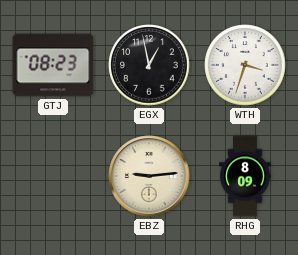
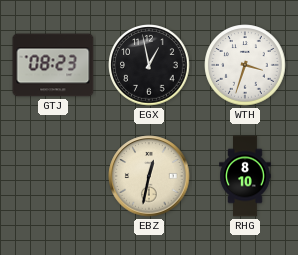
EBZ: 9:14 -> 12:32
RHG: 8:09 -> 8:10
